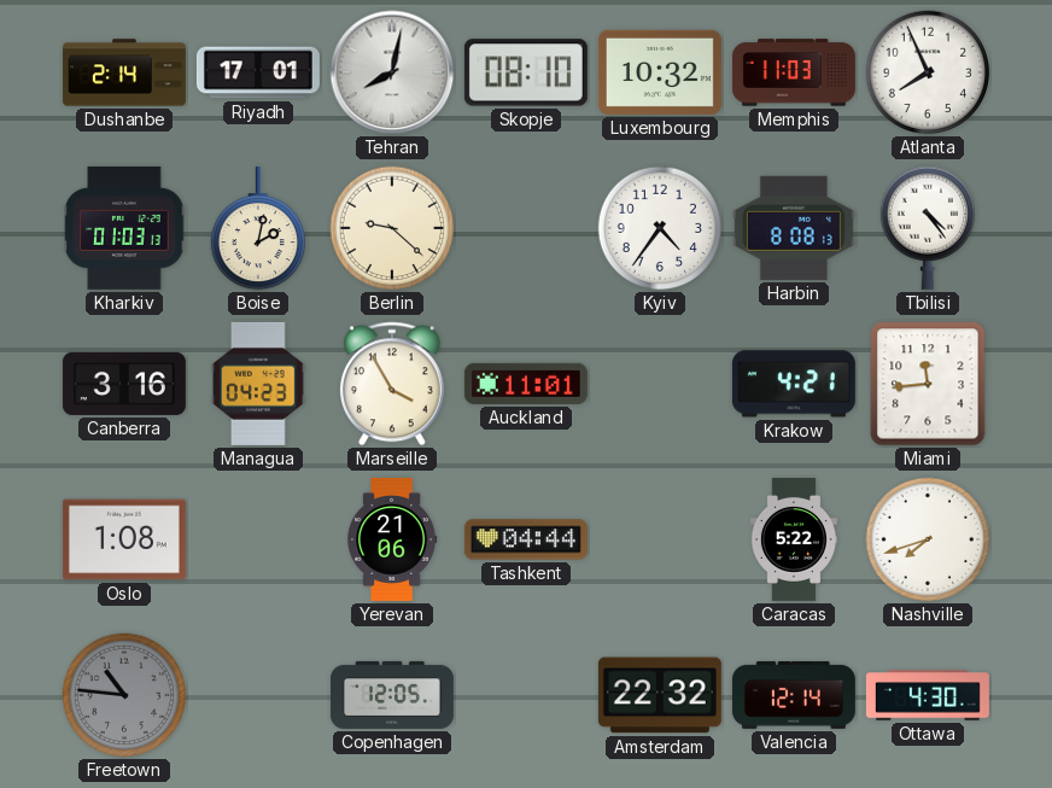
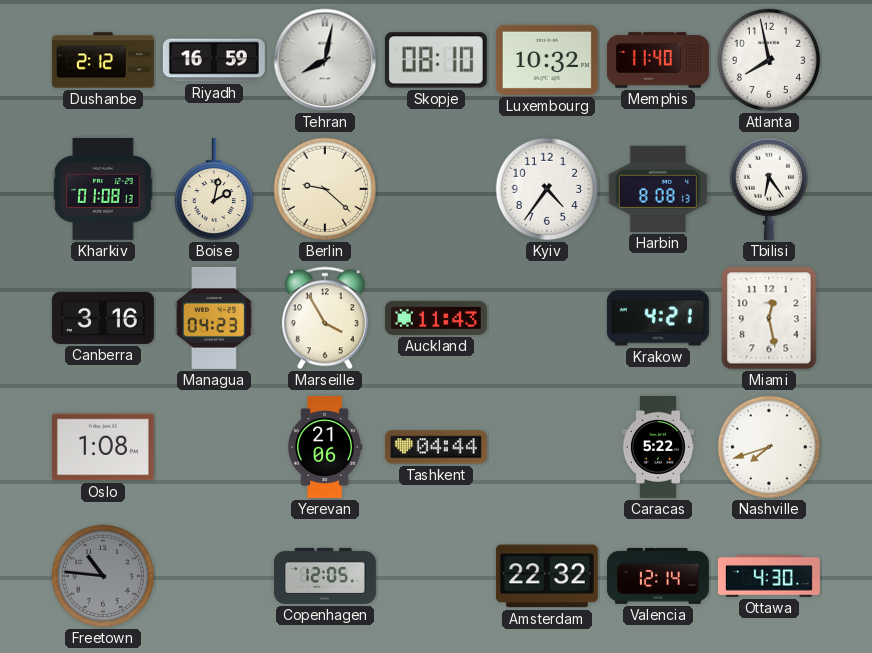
Dushanbe: 2:14 -> 2:12
Riyadh: 17:01 -> 16:59
Memphis: 11:03 -> 11:40
Atlanta: 7:56 -> 7:58
Kharkiv: 01:03 -> 01:08
Tbilisi: 4:24 -> 6:24
Auckland: 11:01 -> 11:43
Miami: 11:44 -> 12:28
